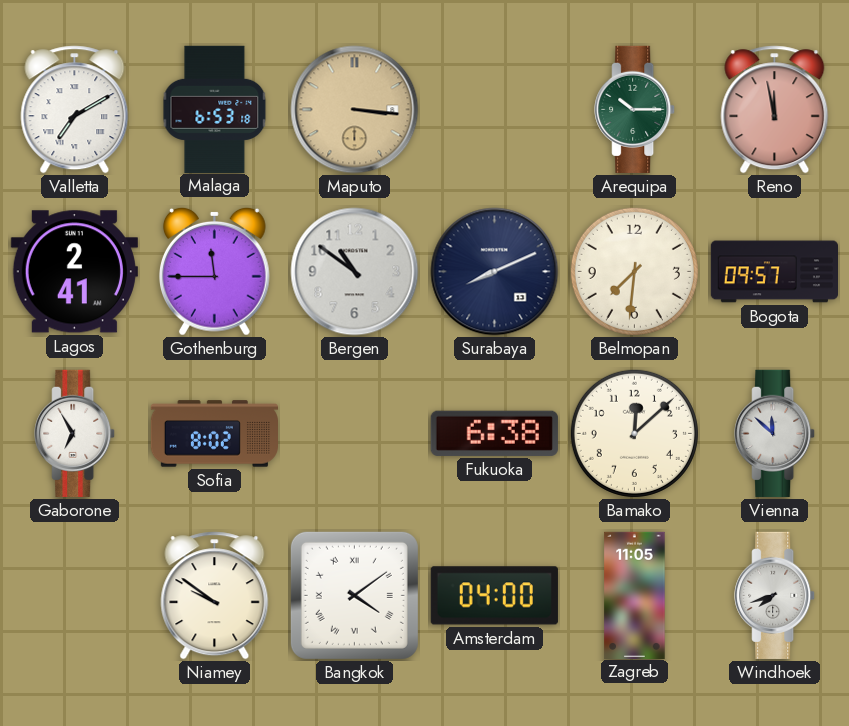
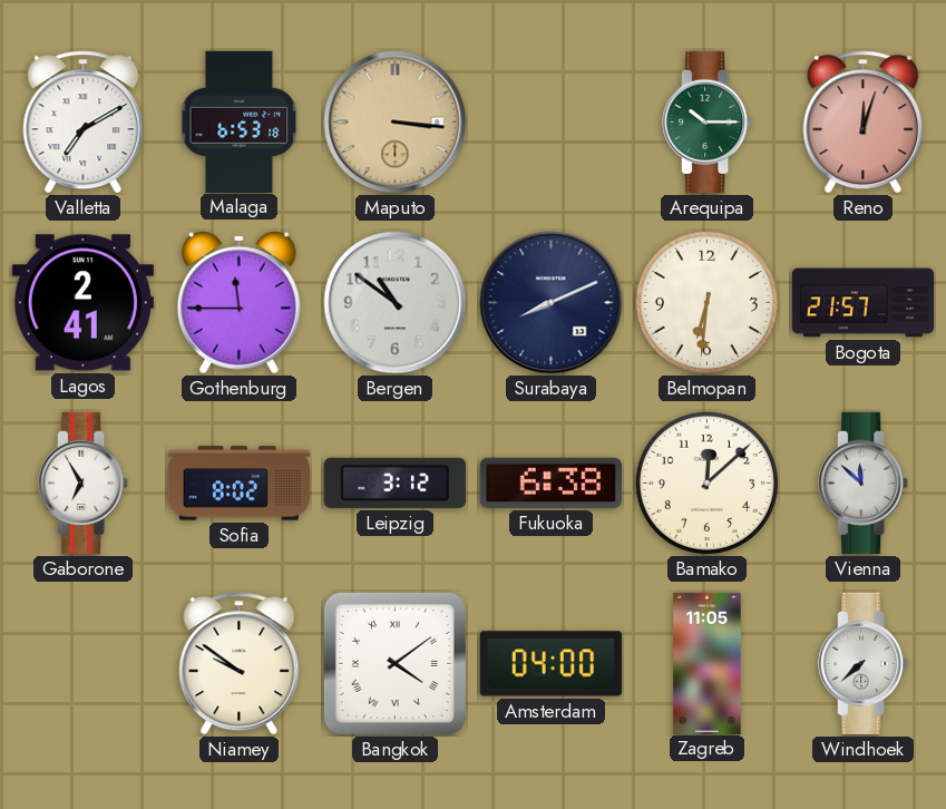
Reno: 11:58 -> 12:03
Belmopan: 7:31 -> 6:31
Bogota: 09:57 -> 21:57
Leipzig: none -> 3:12
Windhoek: 7:42 -> 7:38
